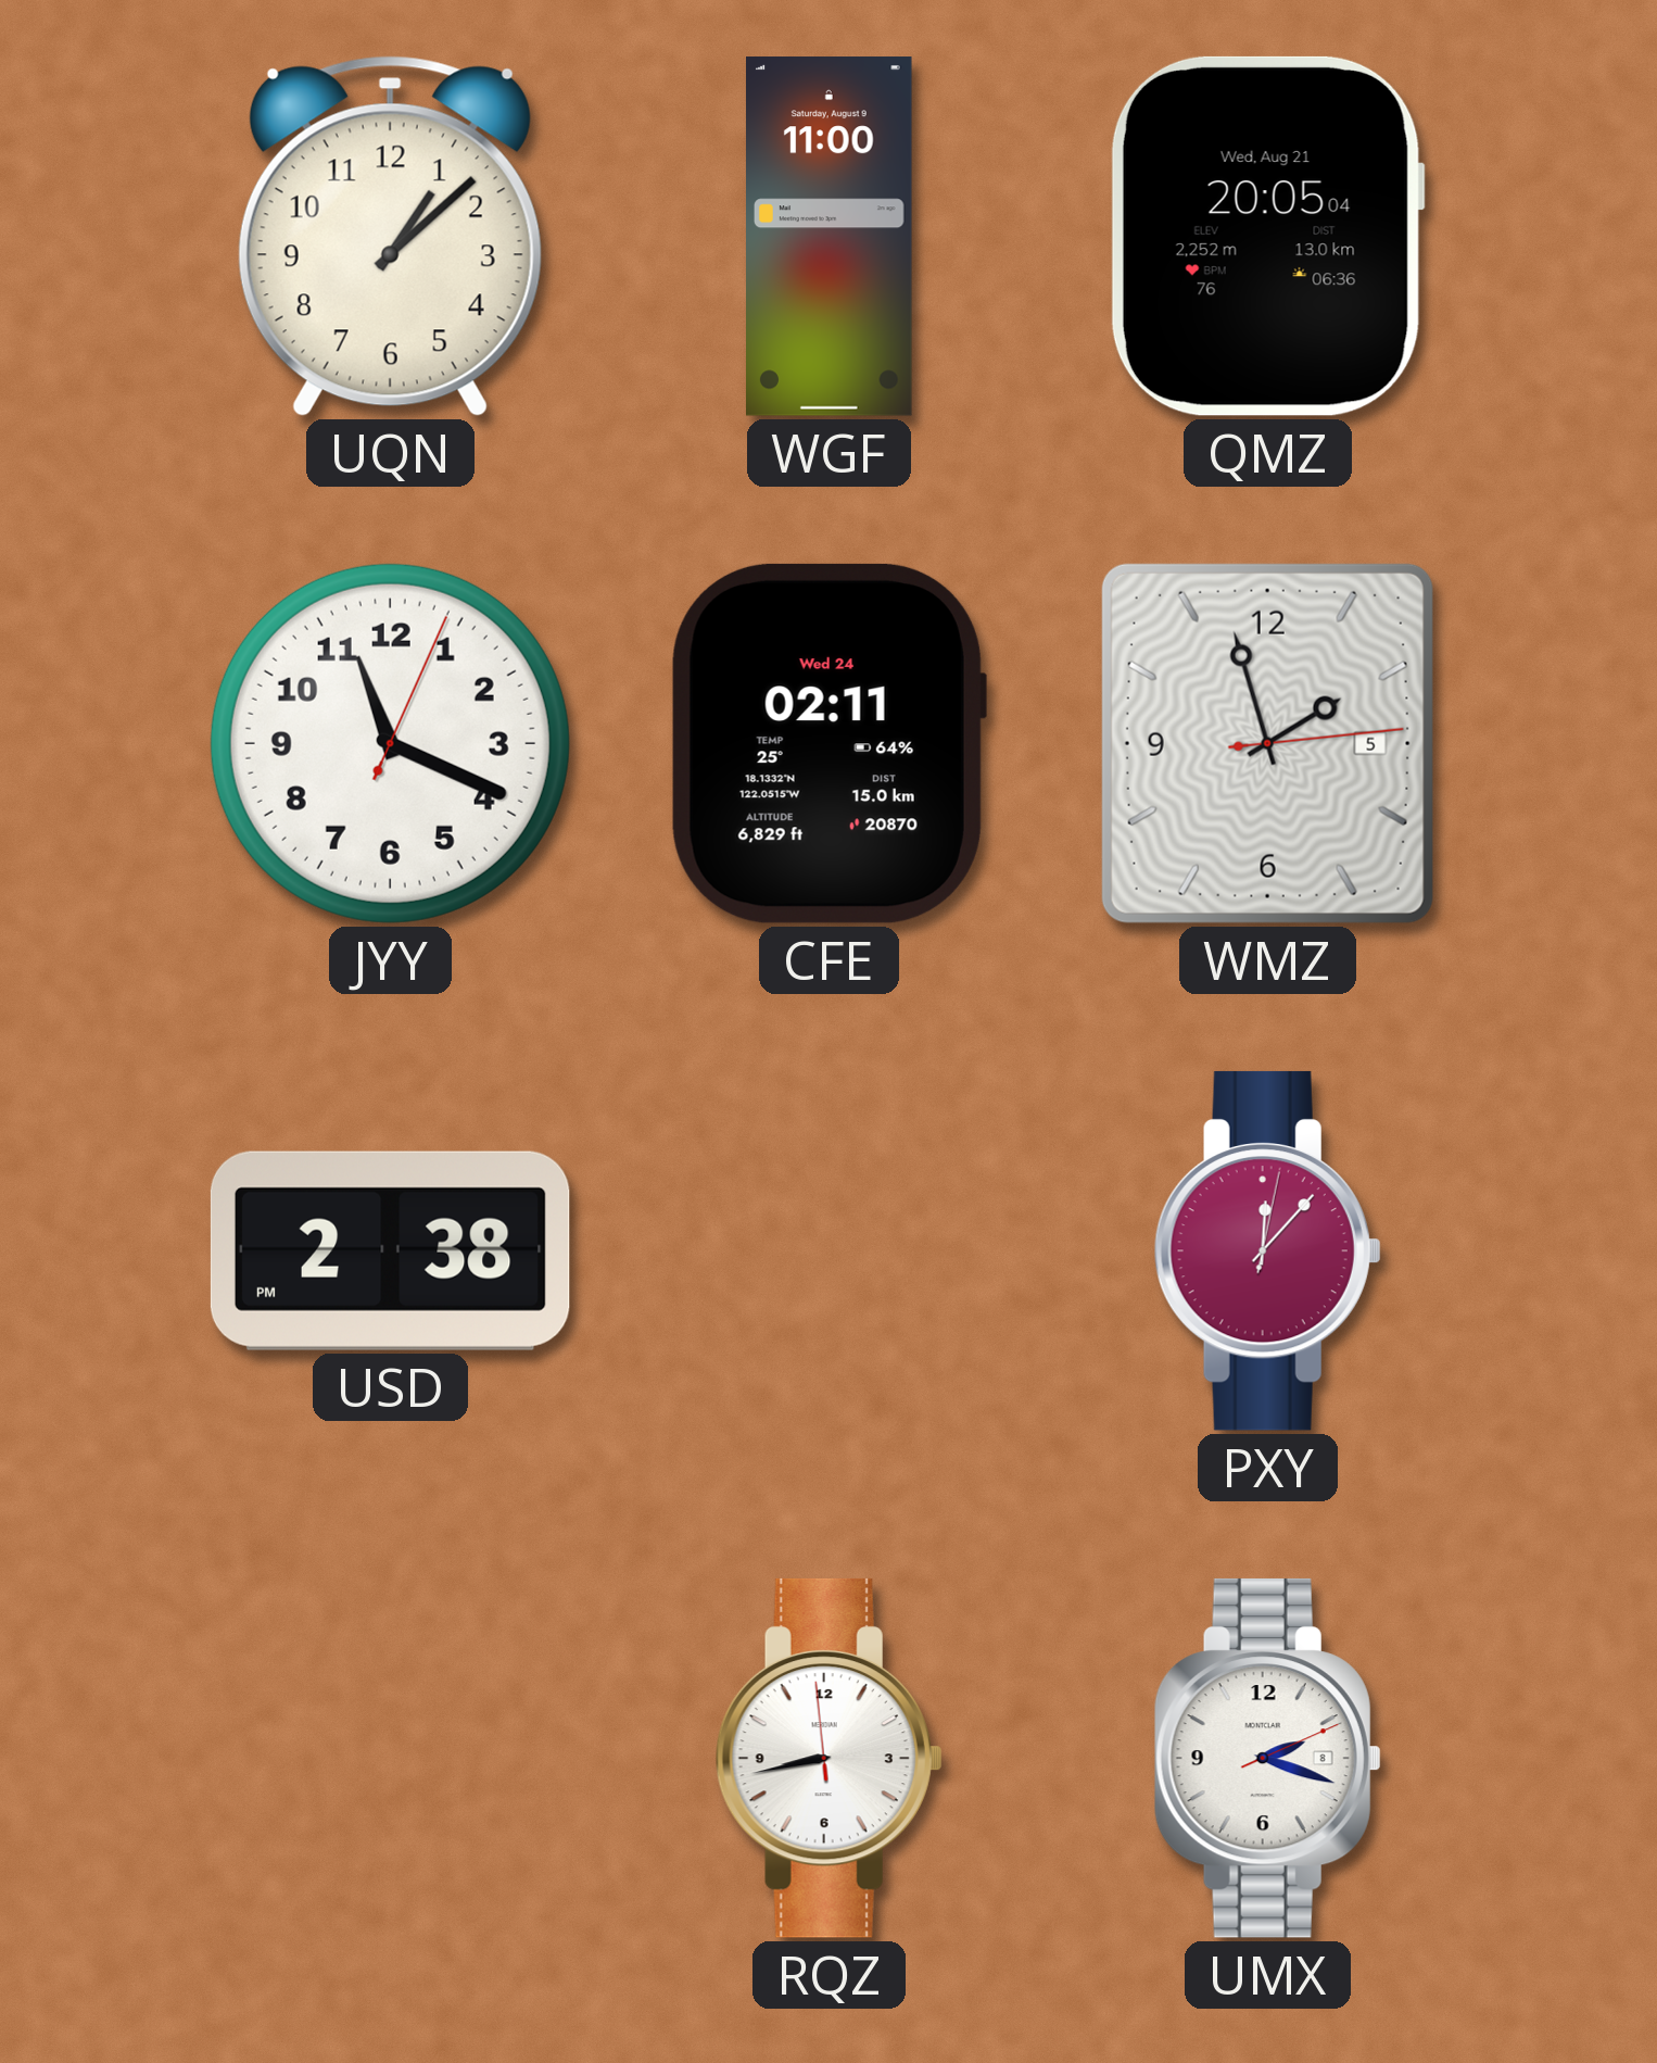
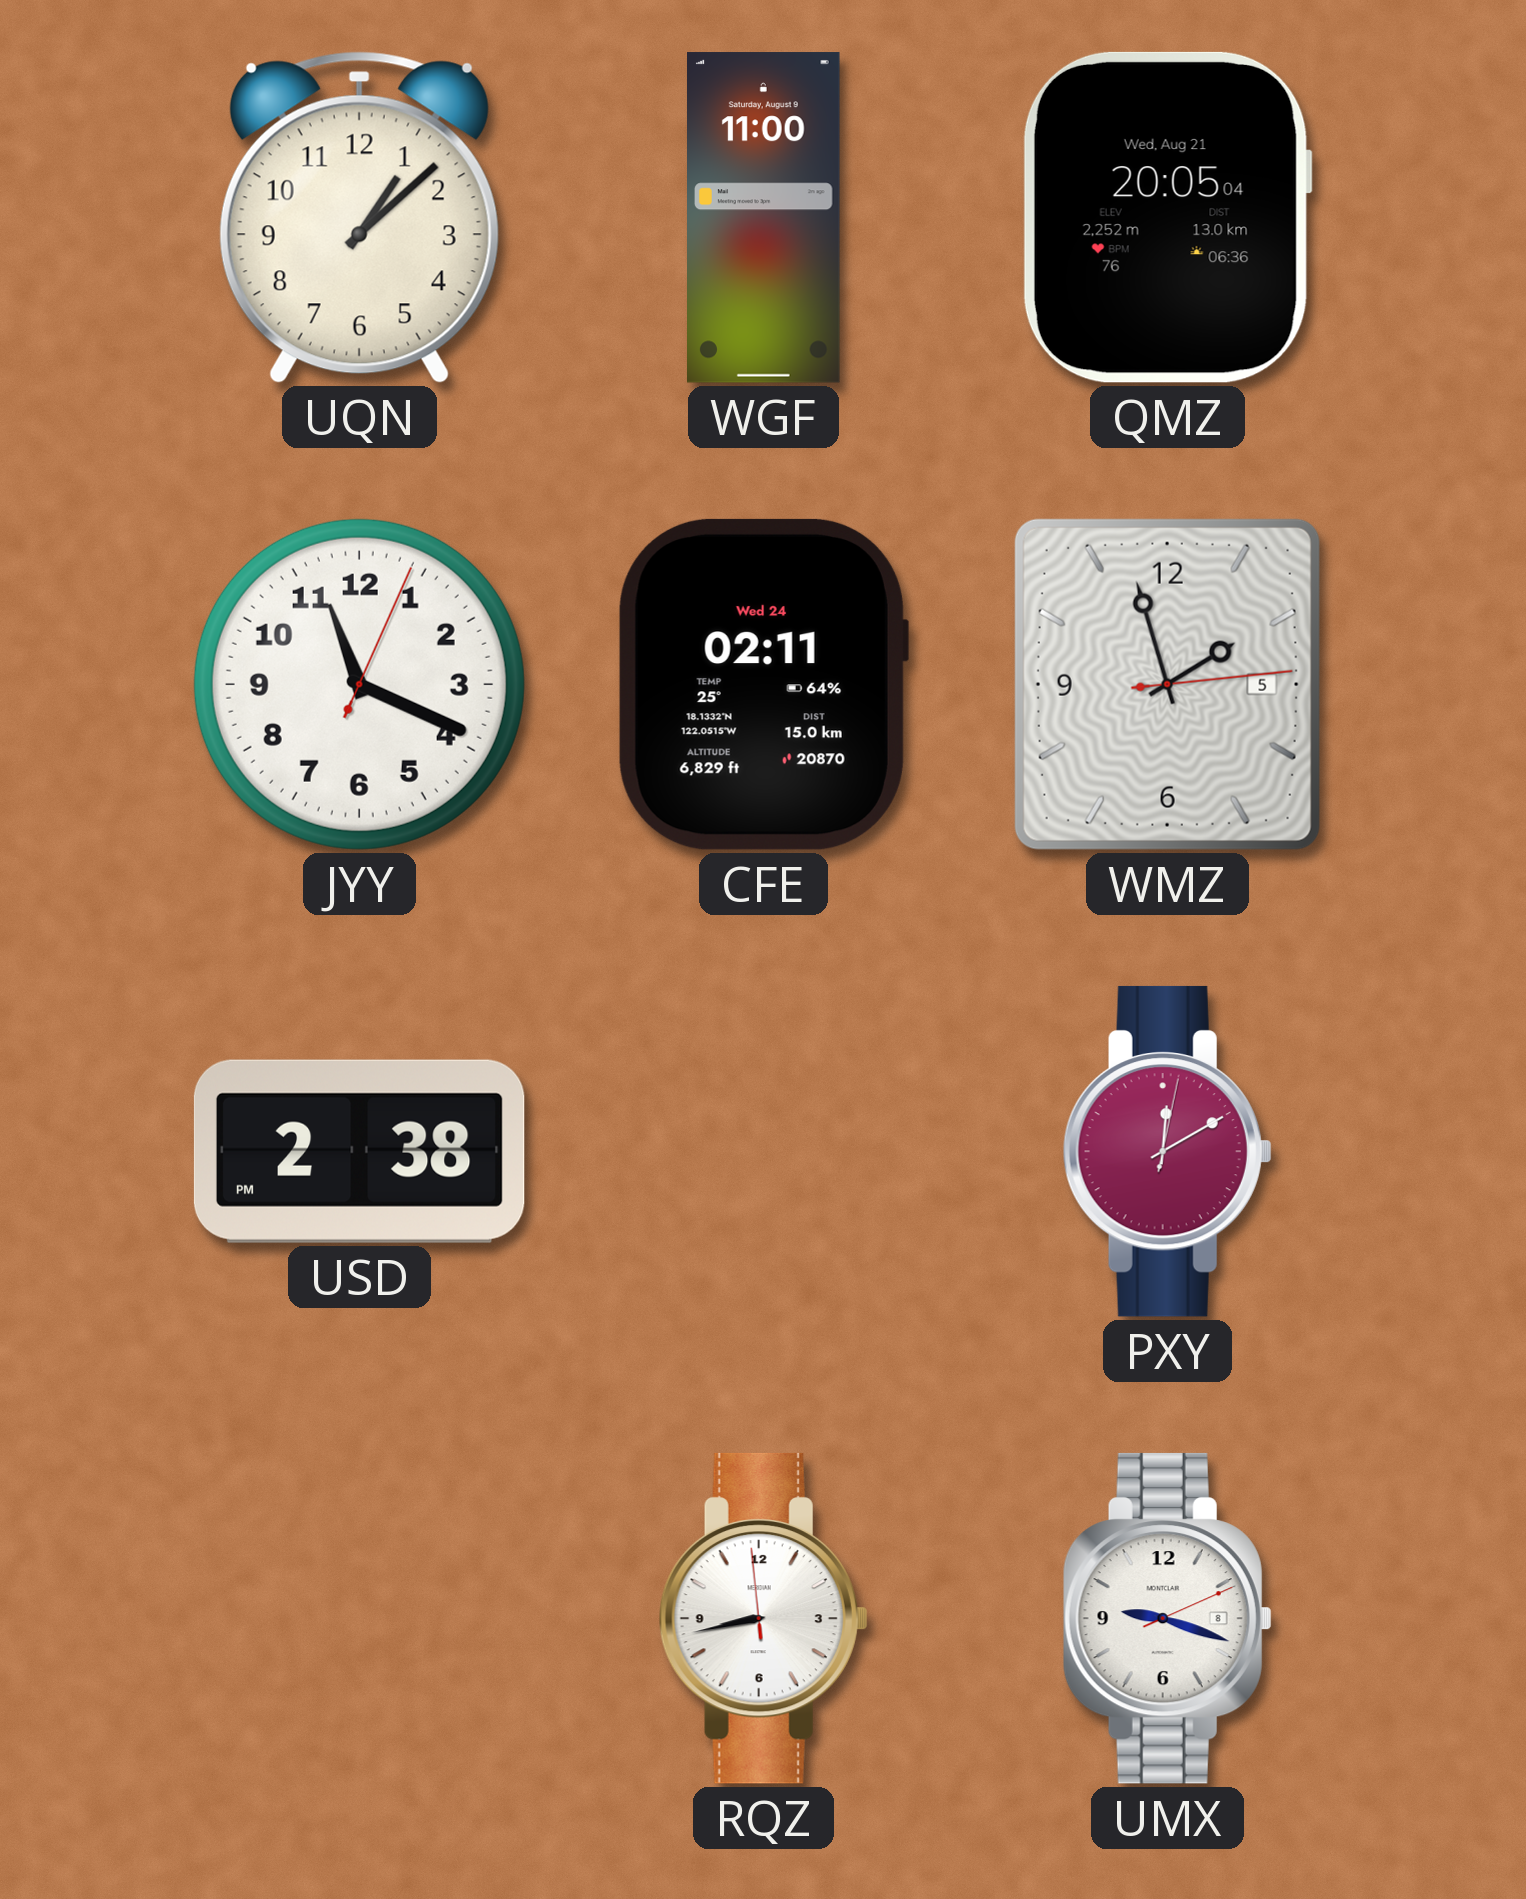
PXY: 12:07 -> 12:10
UMX: 2:18 -> 9:18
